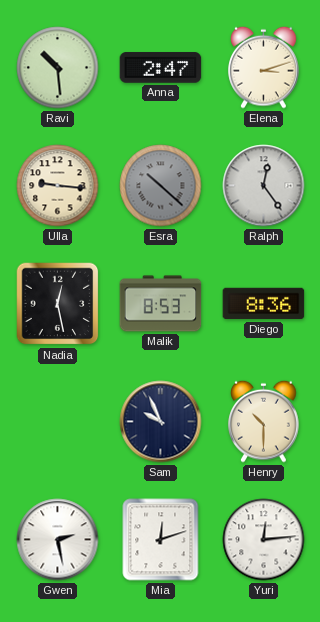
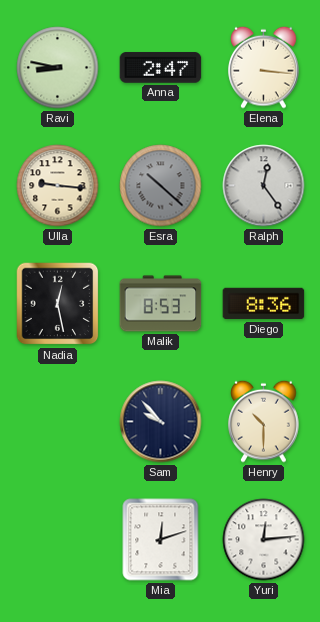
Ravi: 10:29 -> 8:47
Elena: 3:12 -> 3:16
Sam: 9:56 -> 9:53
Gwen: 2:28 -> none
